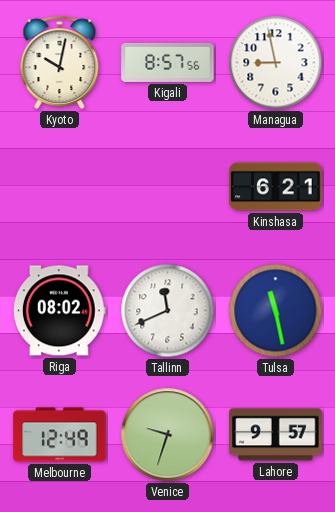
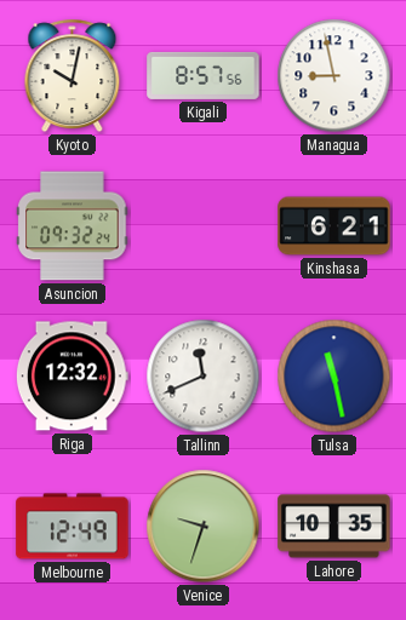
Asuncion: none -> 09:32
Riga: 08:02 -> 12:32
Lahore: 9:57 -> 10:35
